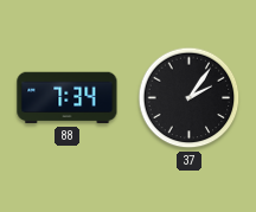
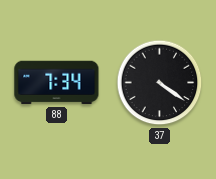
37: 2:06 -> 4:21
